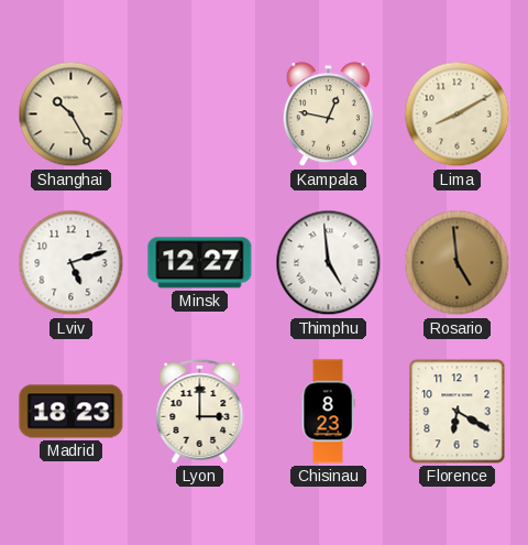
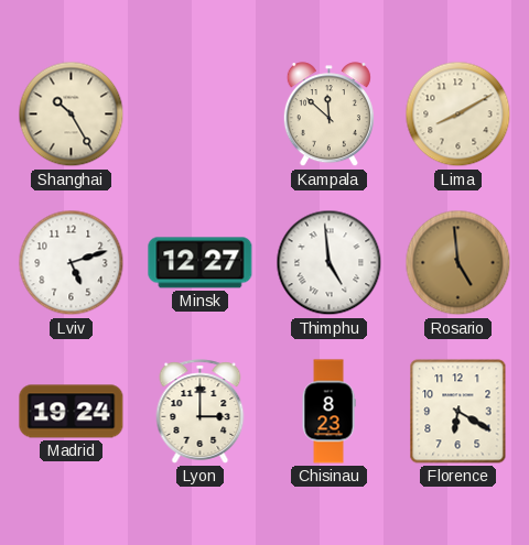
Kampala: 12:47 -> 11:52
Madrid: 18:23 -> 19:24
